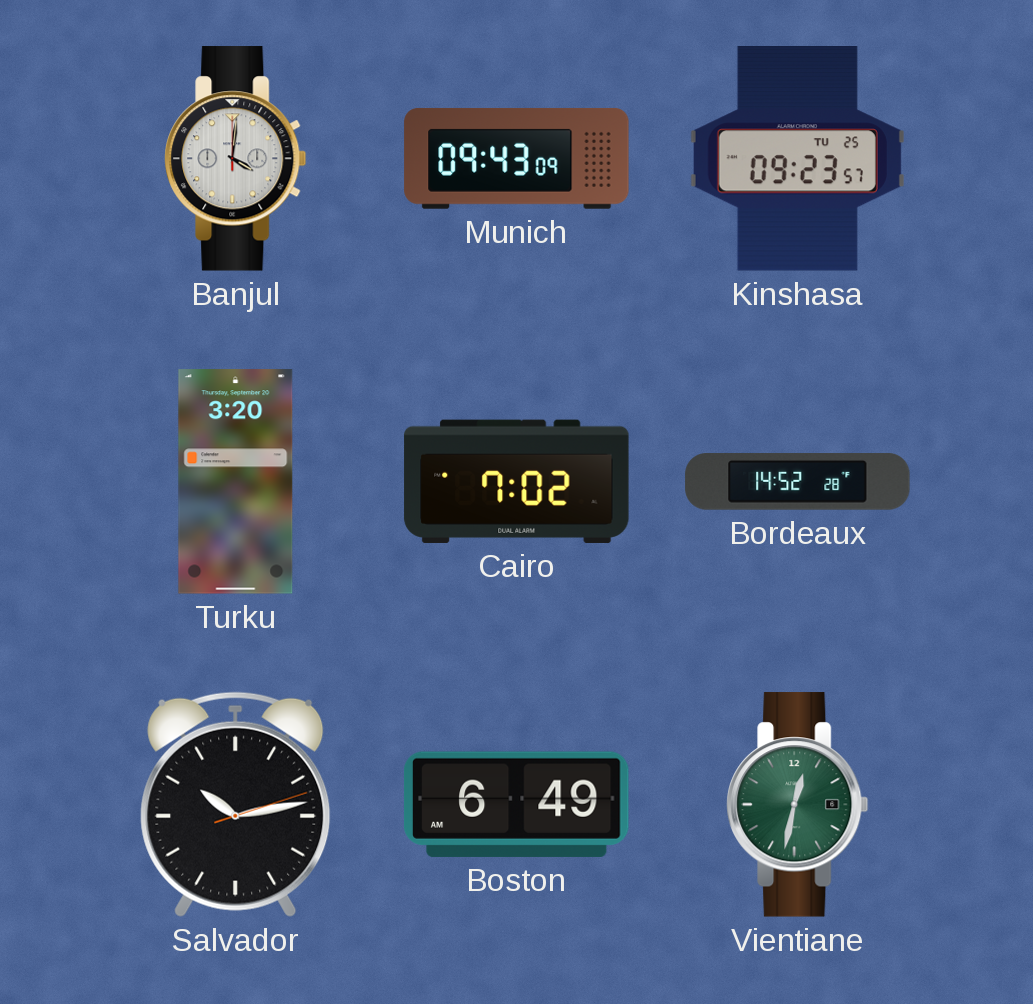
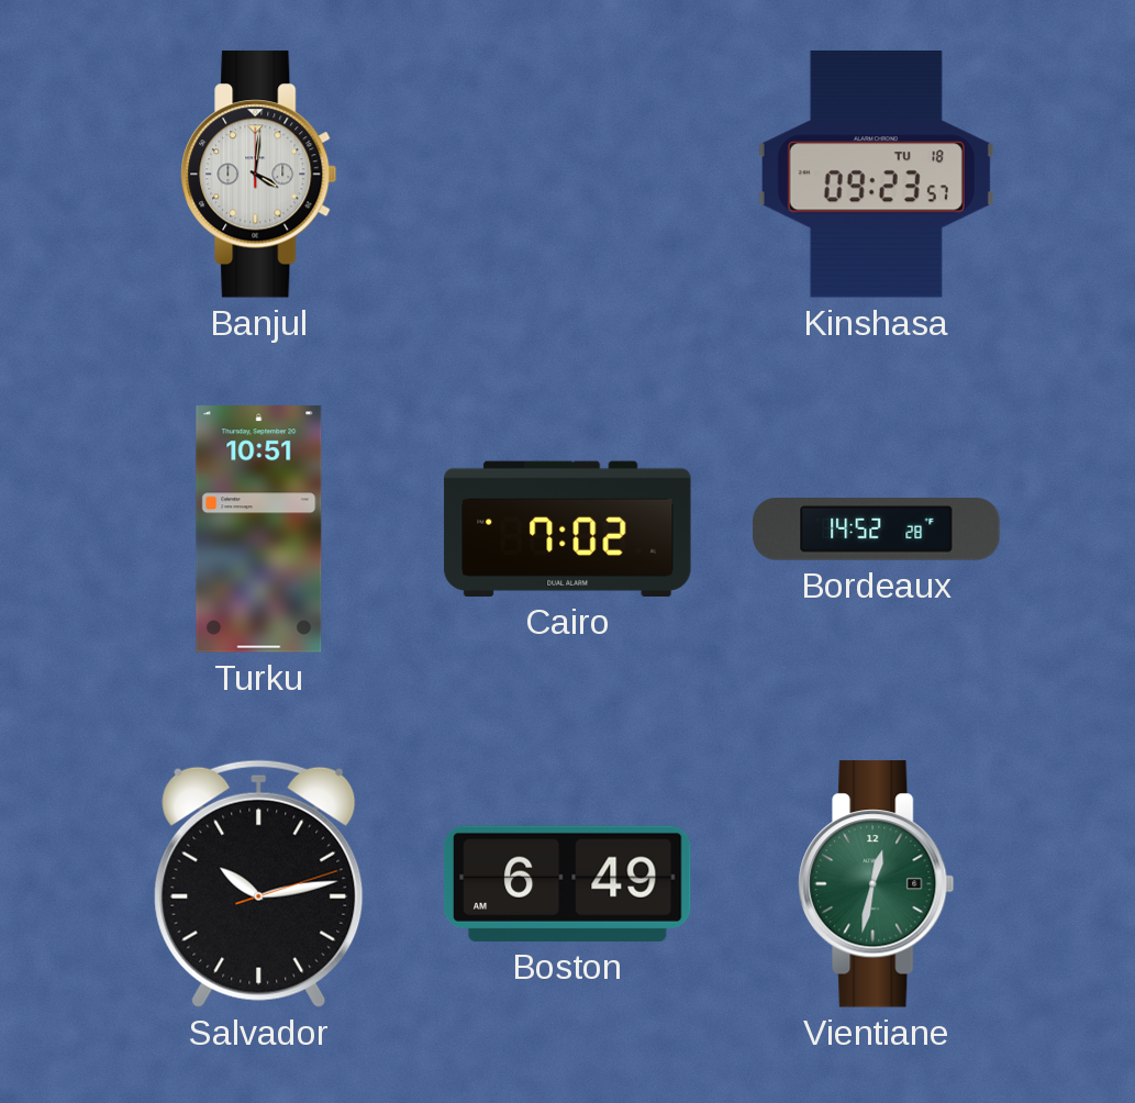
Munich: 09:43 -> none
Kinshasa date: TU 25 -> TU 18
Turku: 3:20 -> 10:51
